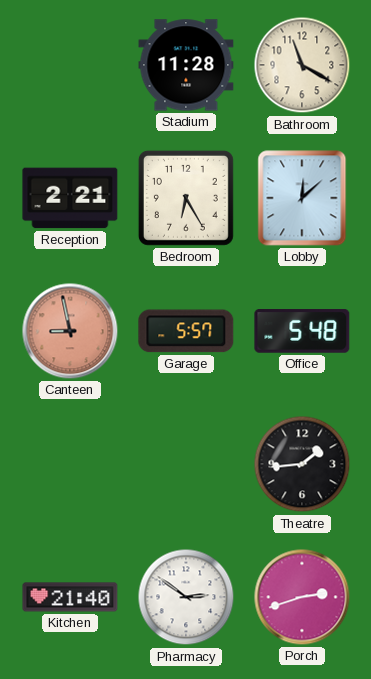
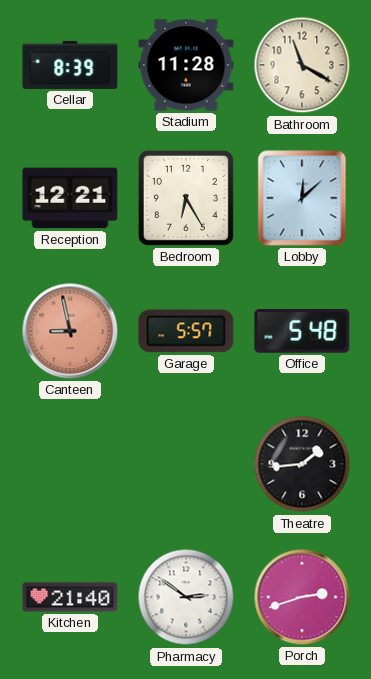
Cellar: none -> 8:39
Reception: 2:21 -> 12:21
